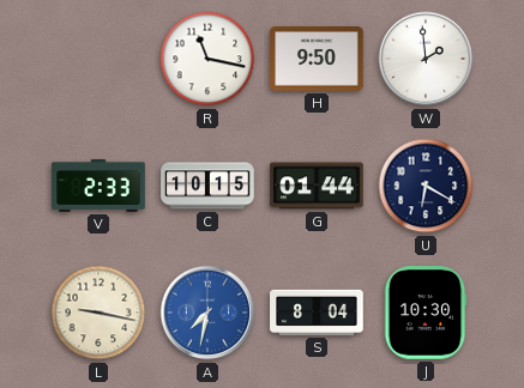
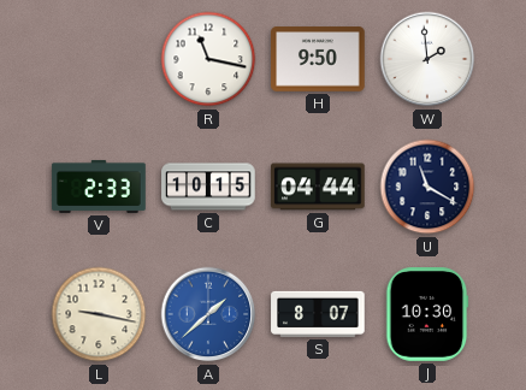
G: 01:44 -> 04:44
U: 6:20 -> 11:20
A: 7:32 -> 1:38
S: 8:04 -> 8:07
